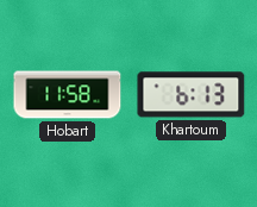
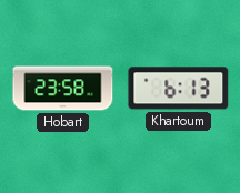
Hobart: 11:58 -> 23:58
